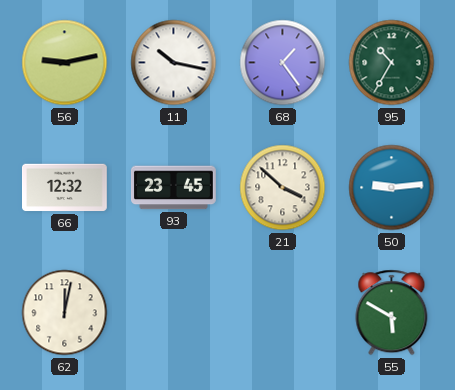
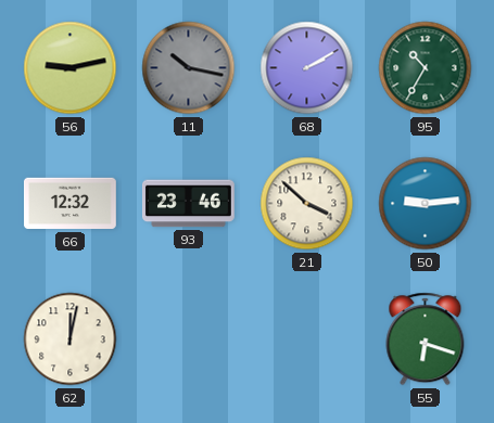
11 dial: white -> grey
68: 1:24 -> 2:10
93: 23:45 -> 23:46
55: 5:50 -> 6:18
